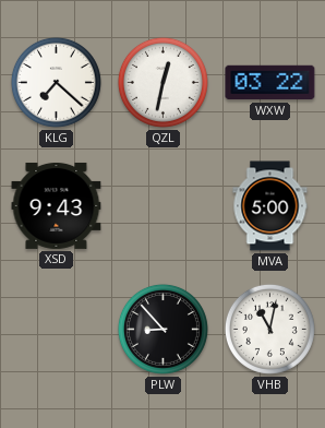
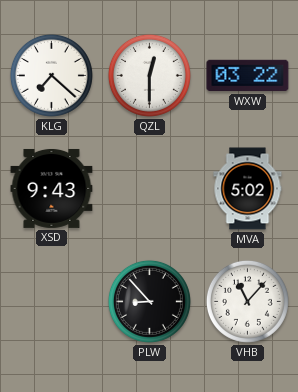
QZL: 12:32 -> 12:30
MVA: 5:00 -> 5:02
VHB: 11:02 -> 11:07
